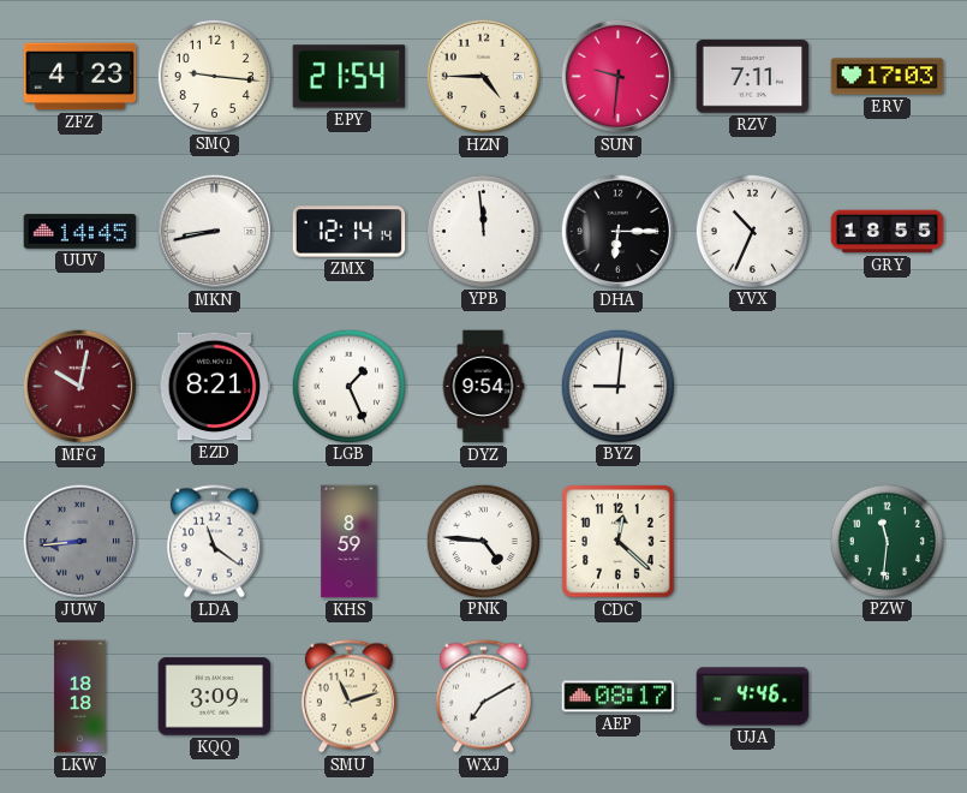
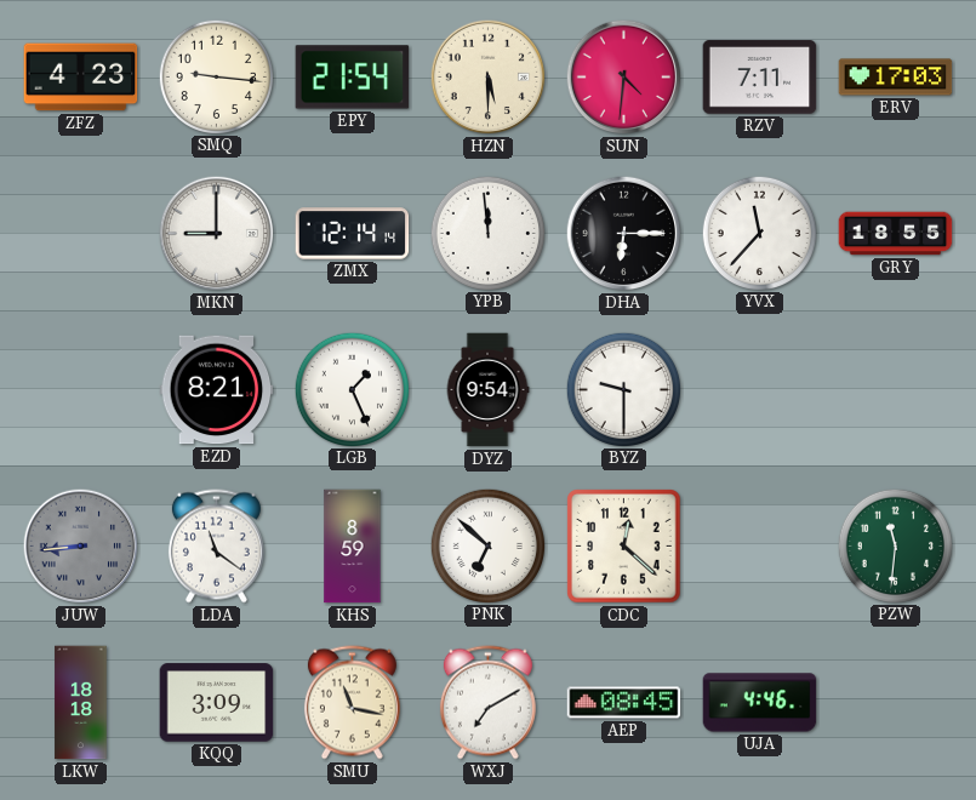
HZN: 4:45 -> 5:30
SUN: 9:31 -> 4:31
UUV: 14:45 -> none
MKN: 8:43 -> 9:00
YVX: 10:34 -> 11:37
MFG: 10:02 -> none
BYZ: 9:01 -> 9:30
PNK: 4:46 -> 6:52
SMU: 11:12 -> 11:17
AEP: 08:17 -> 08:45
